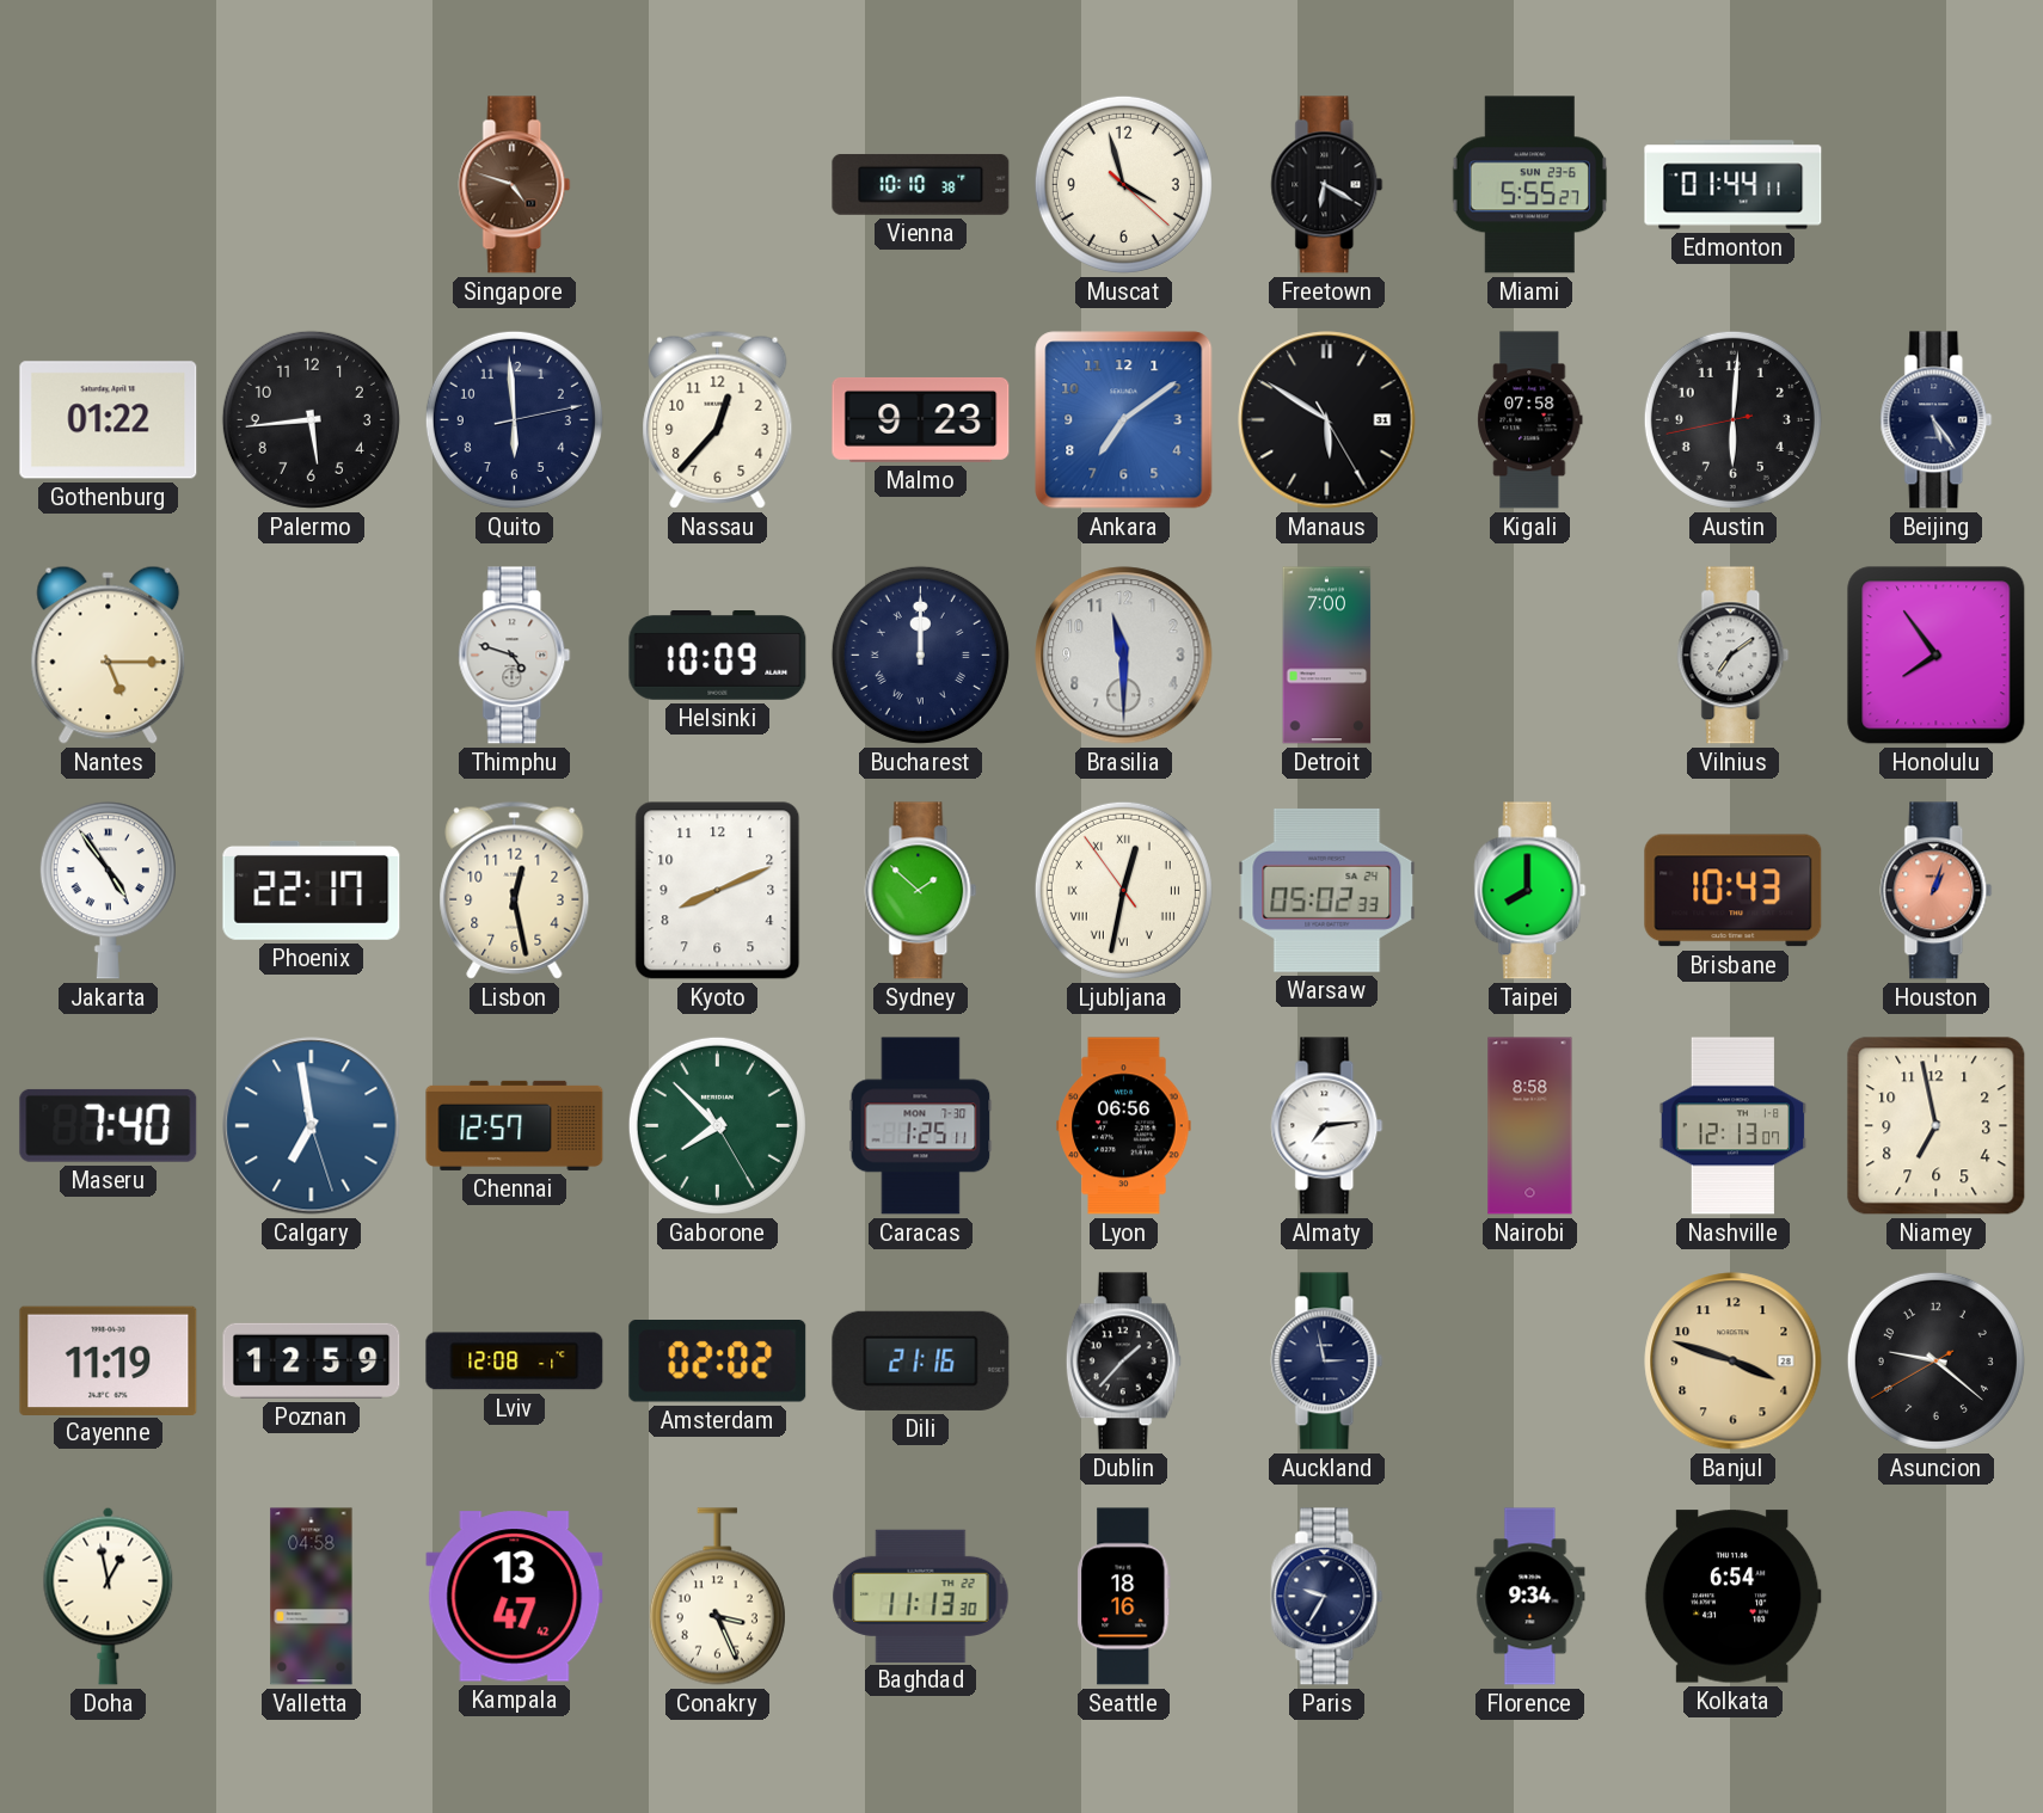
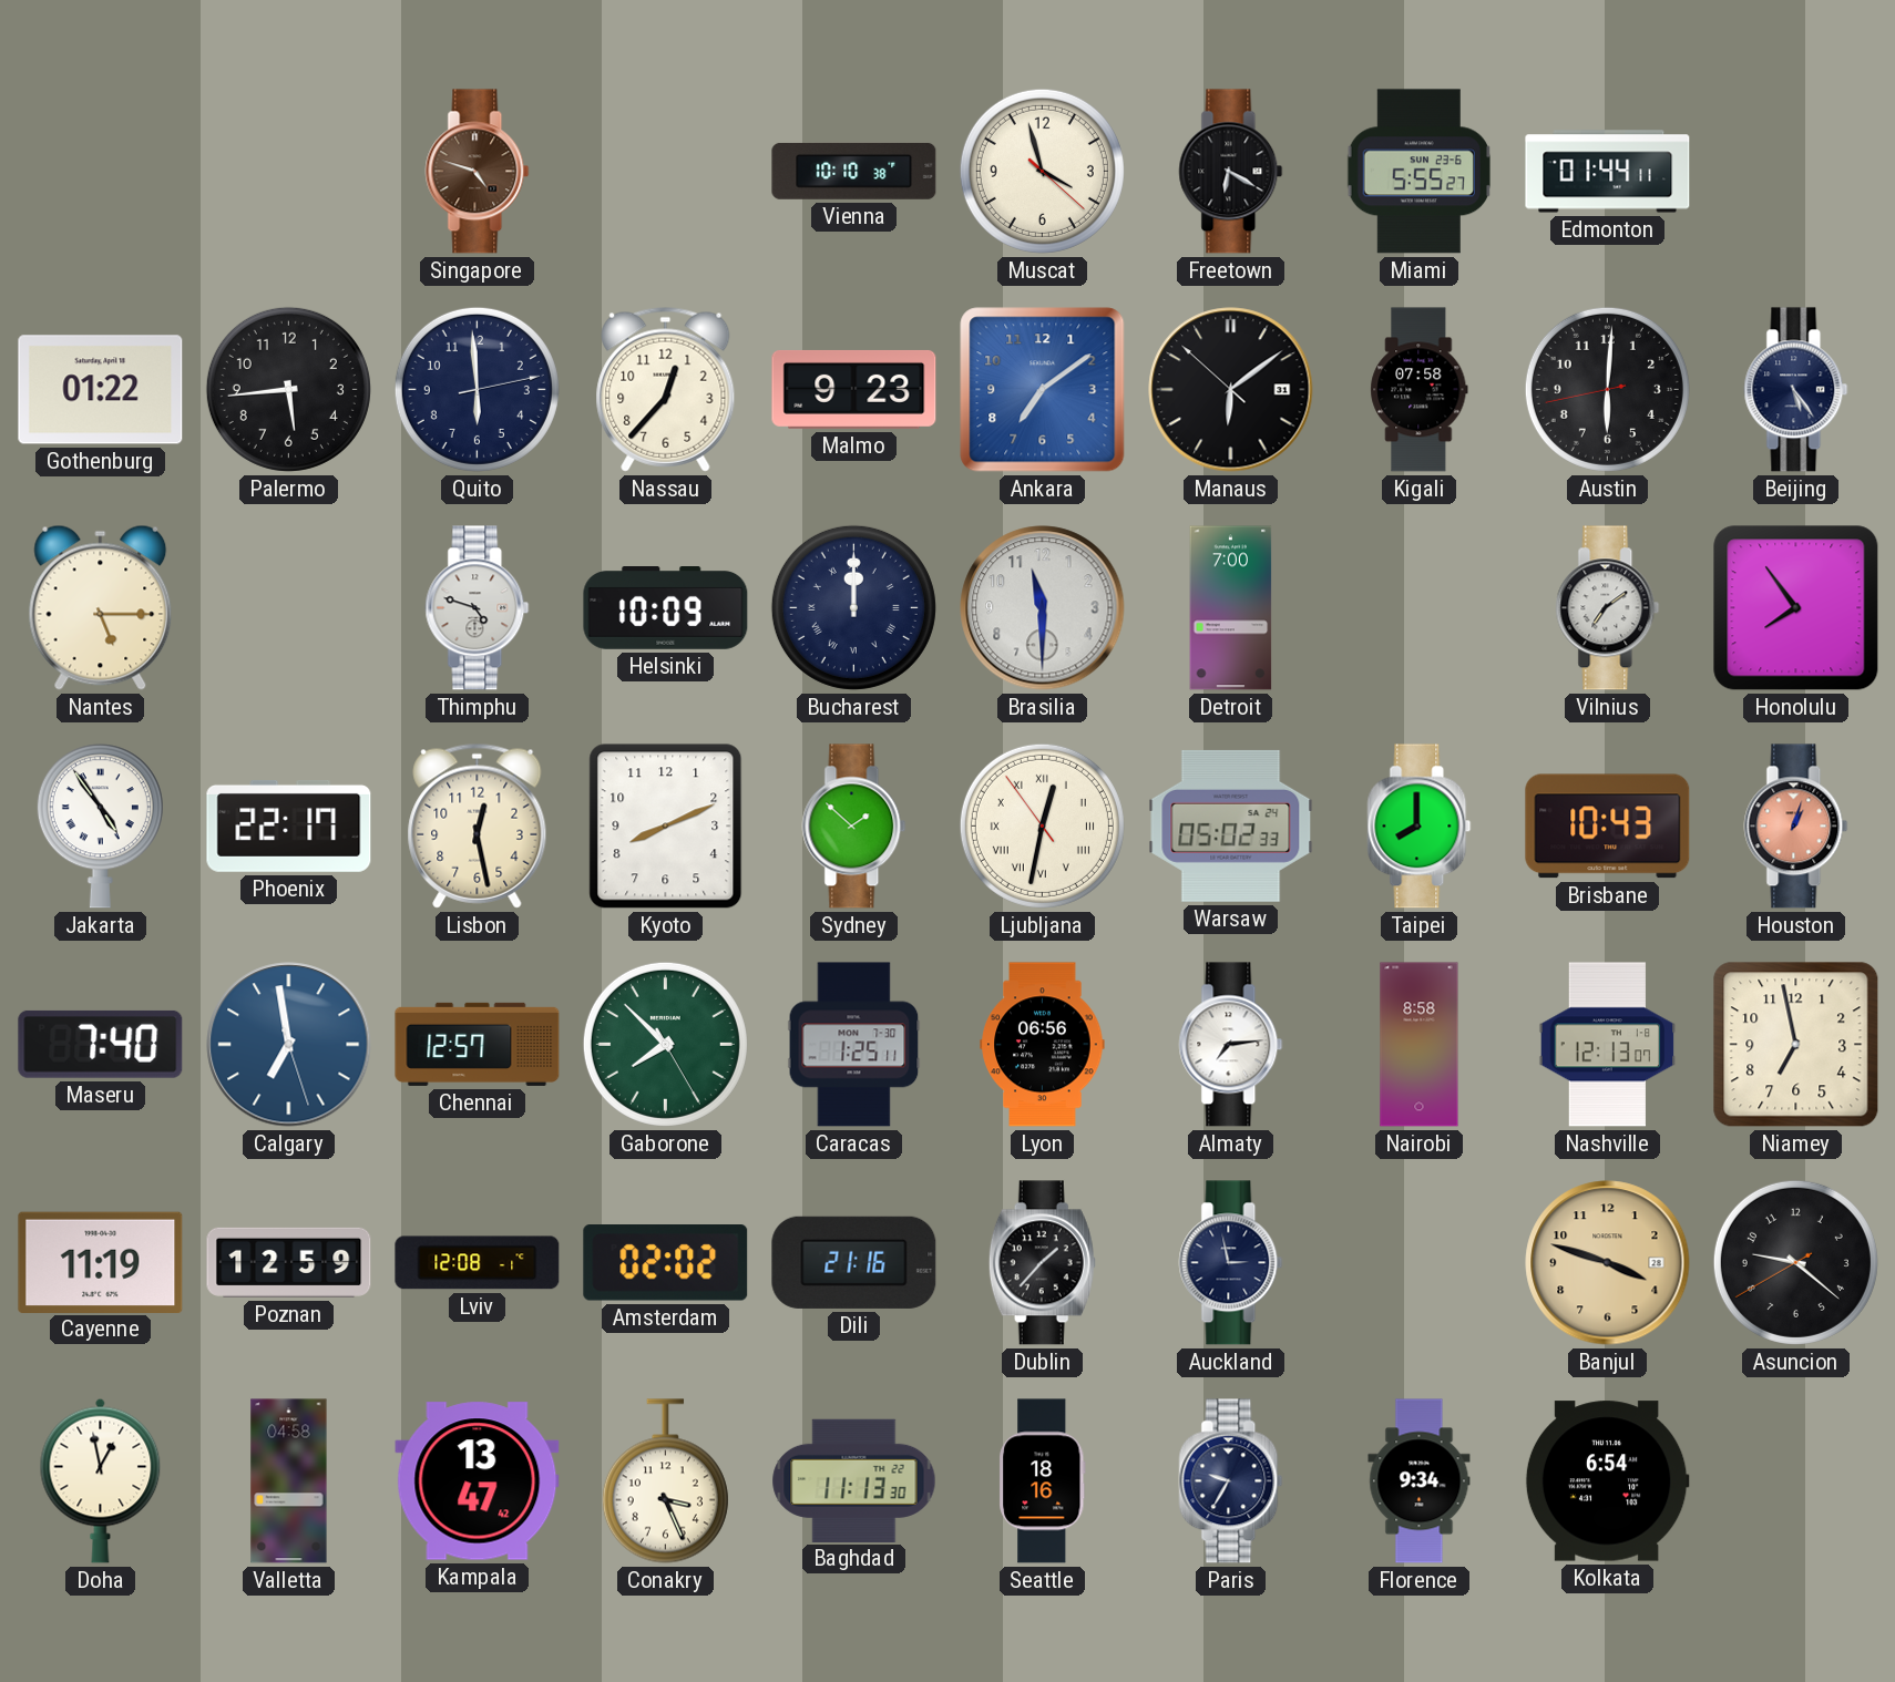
Manaus: 5:50 -> 6:08
